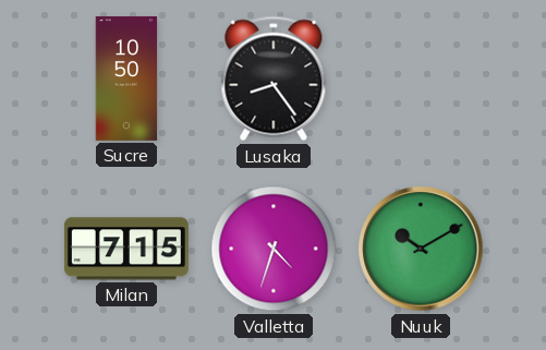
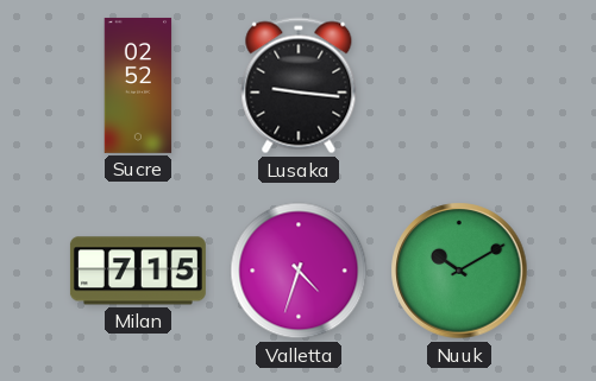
Sucre: 10:50 -> 02:52
Lusaka: 8:24 -> 9:16
